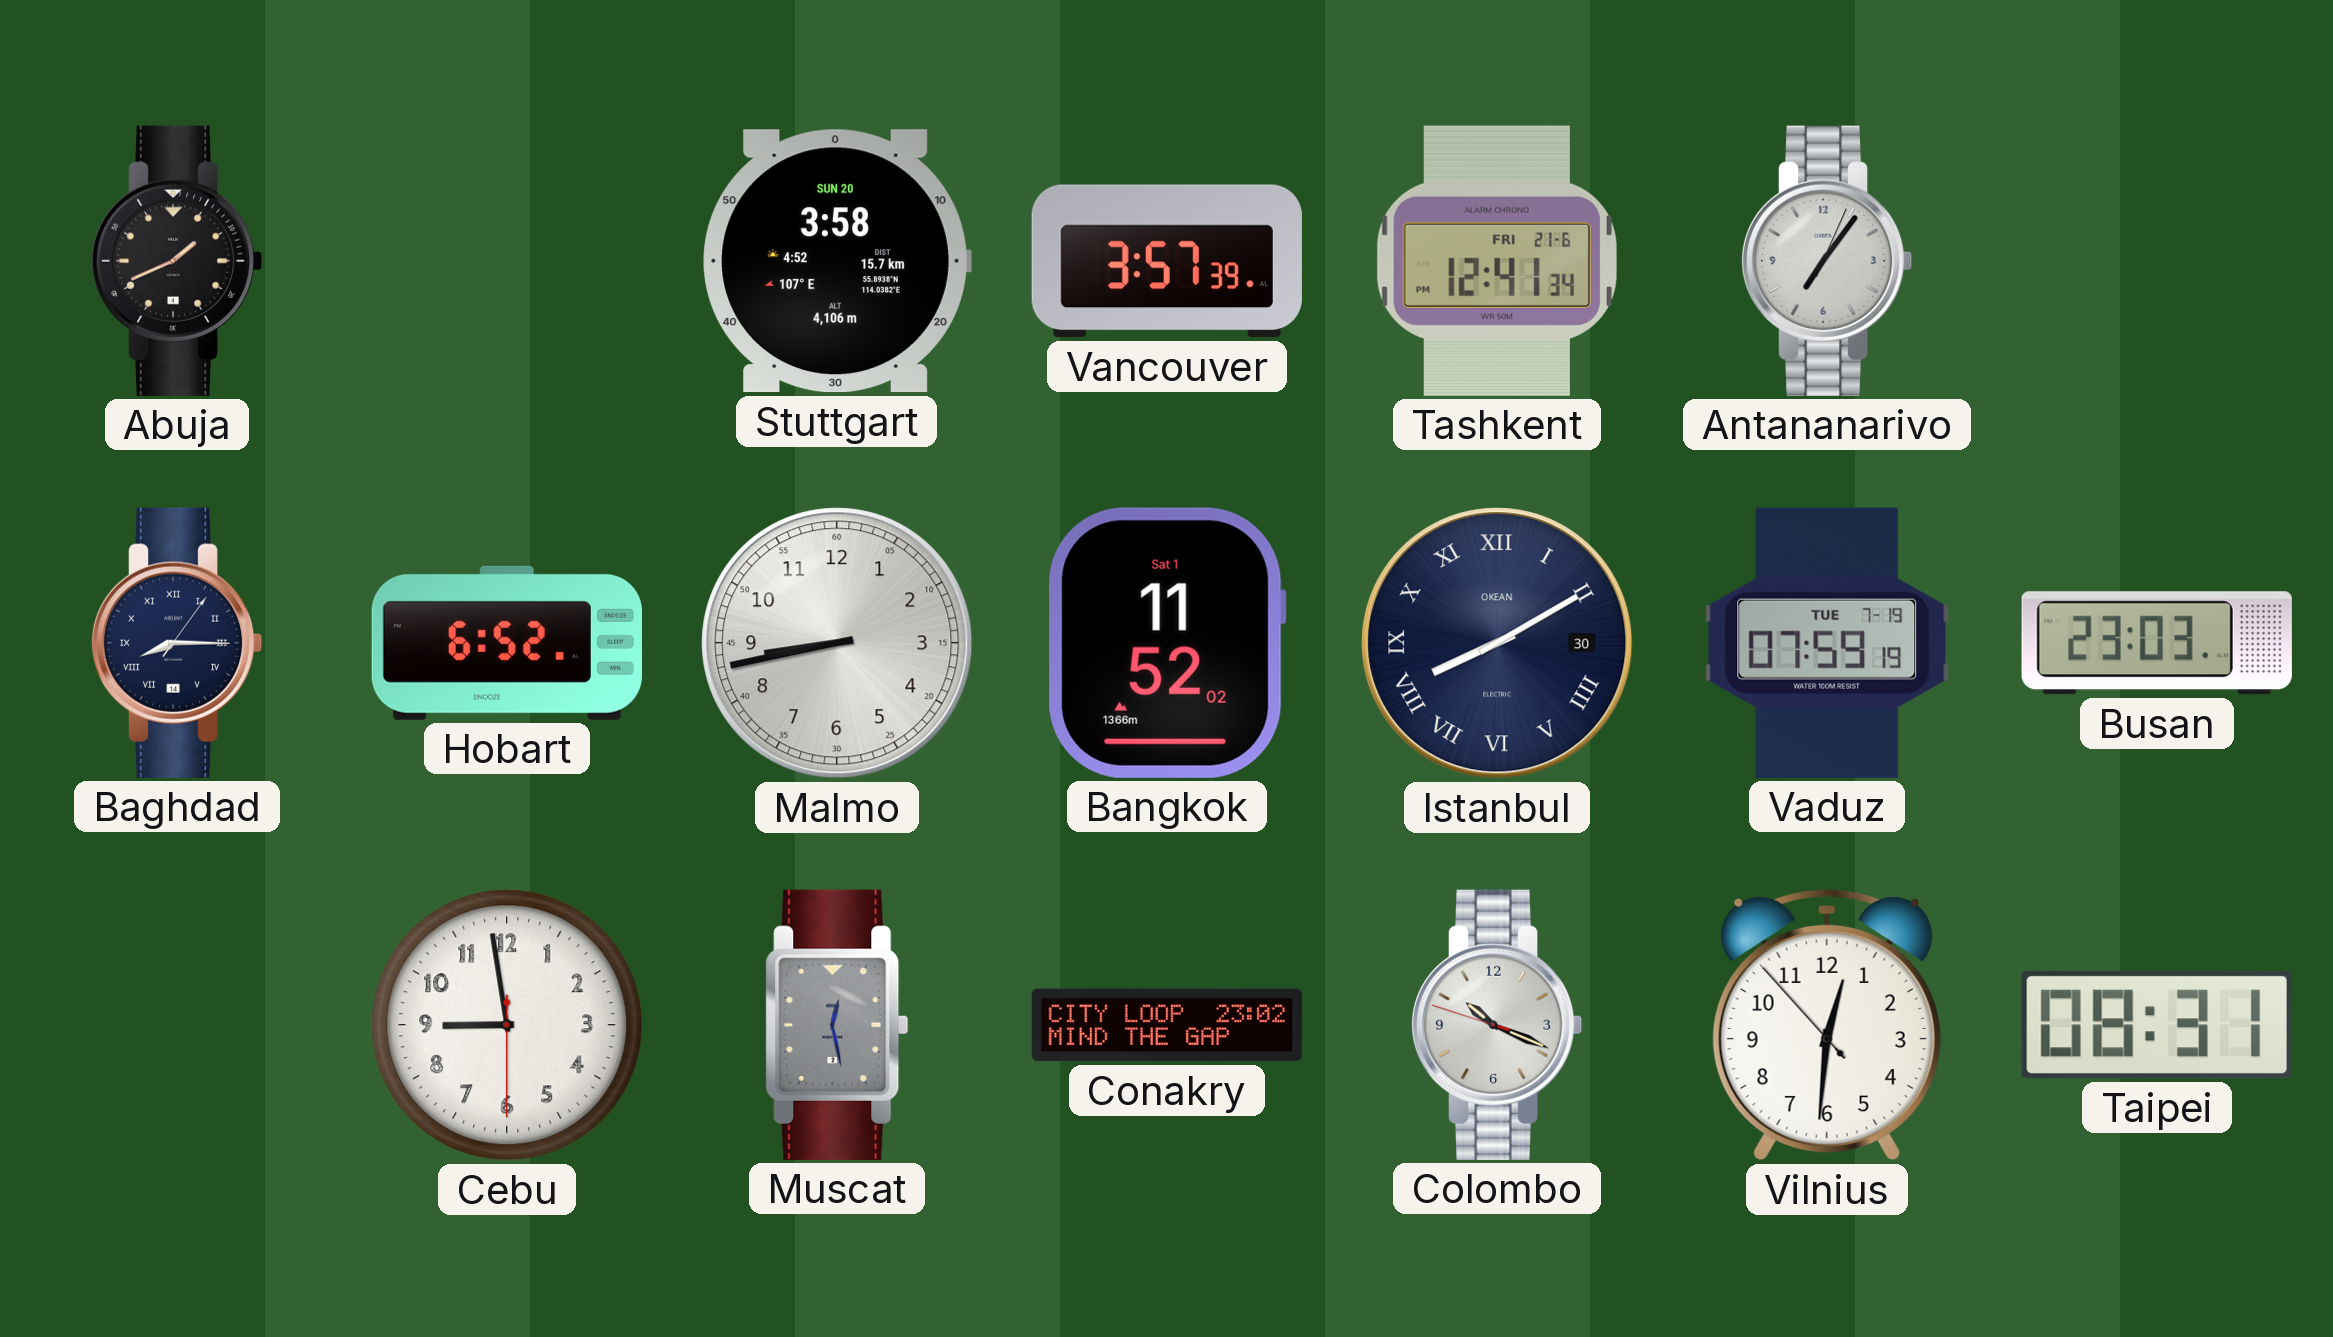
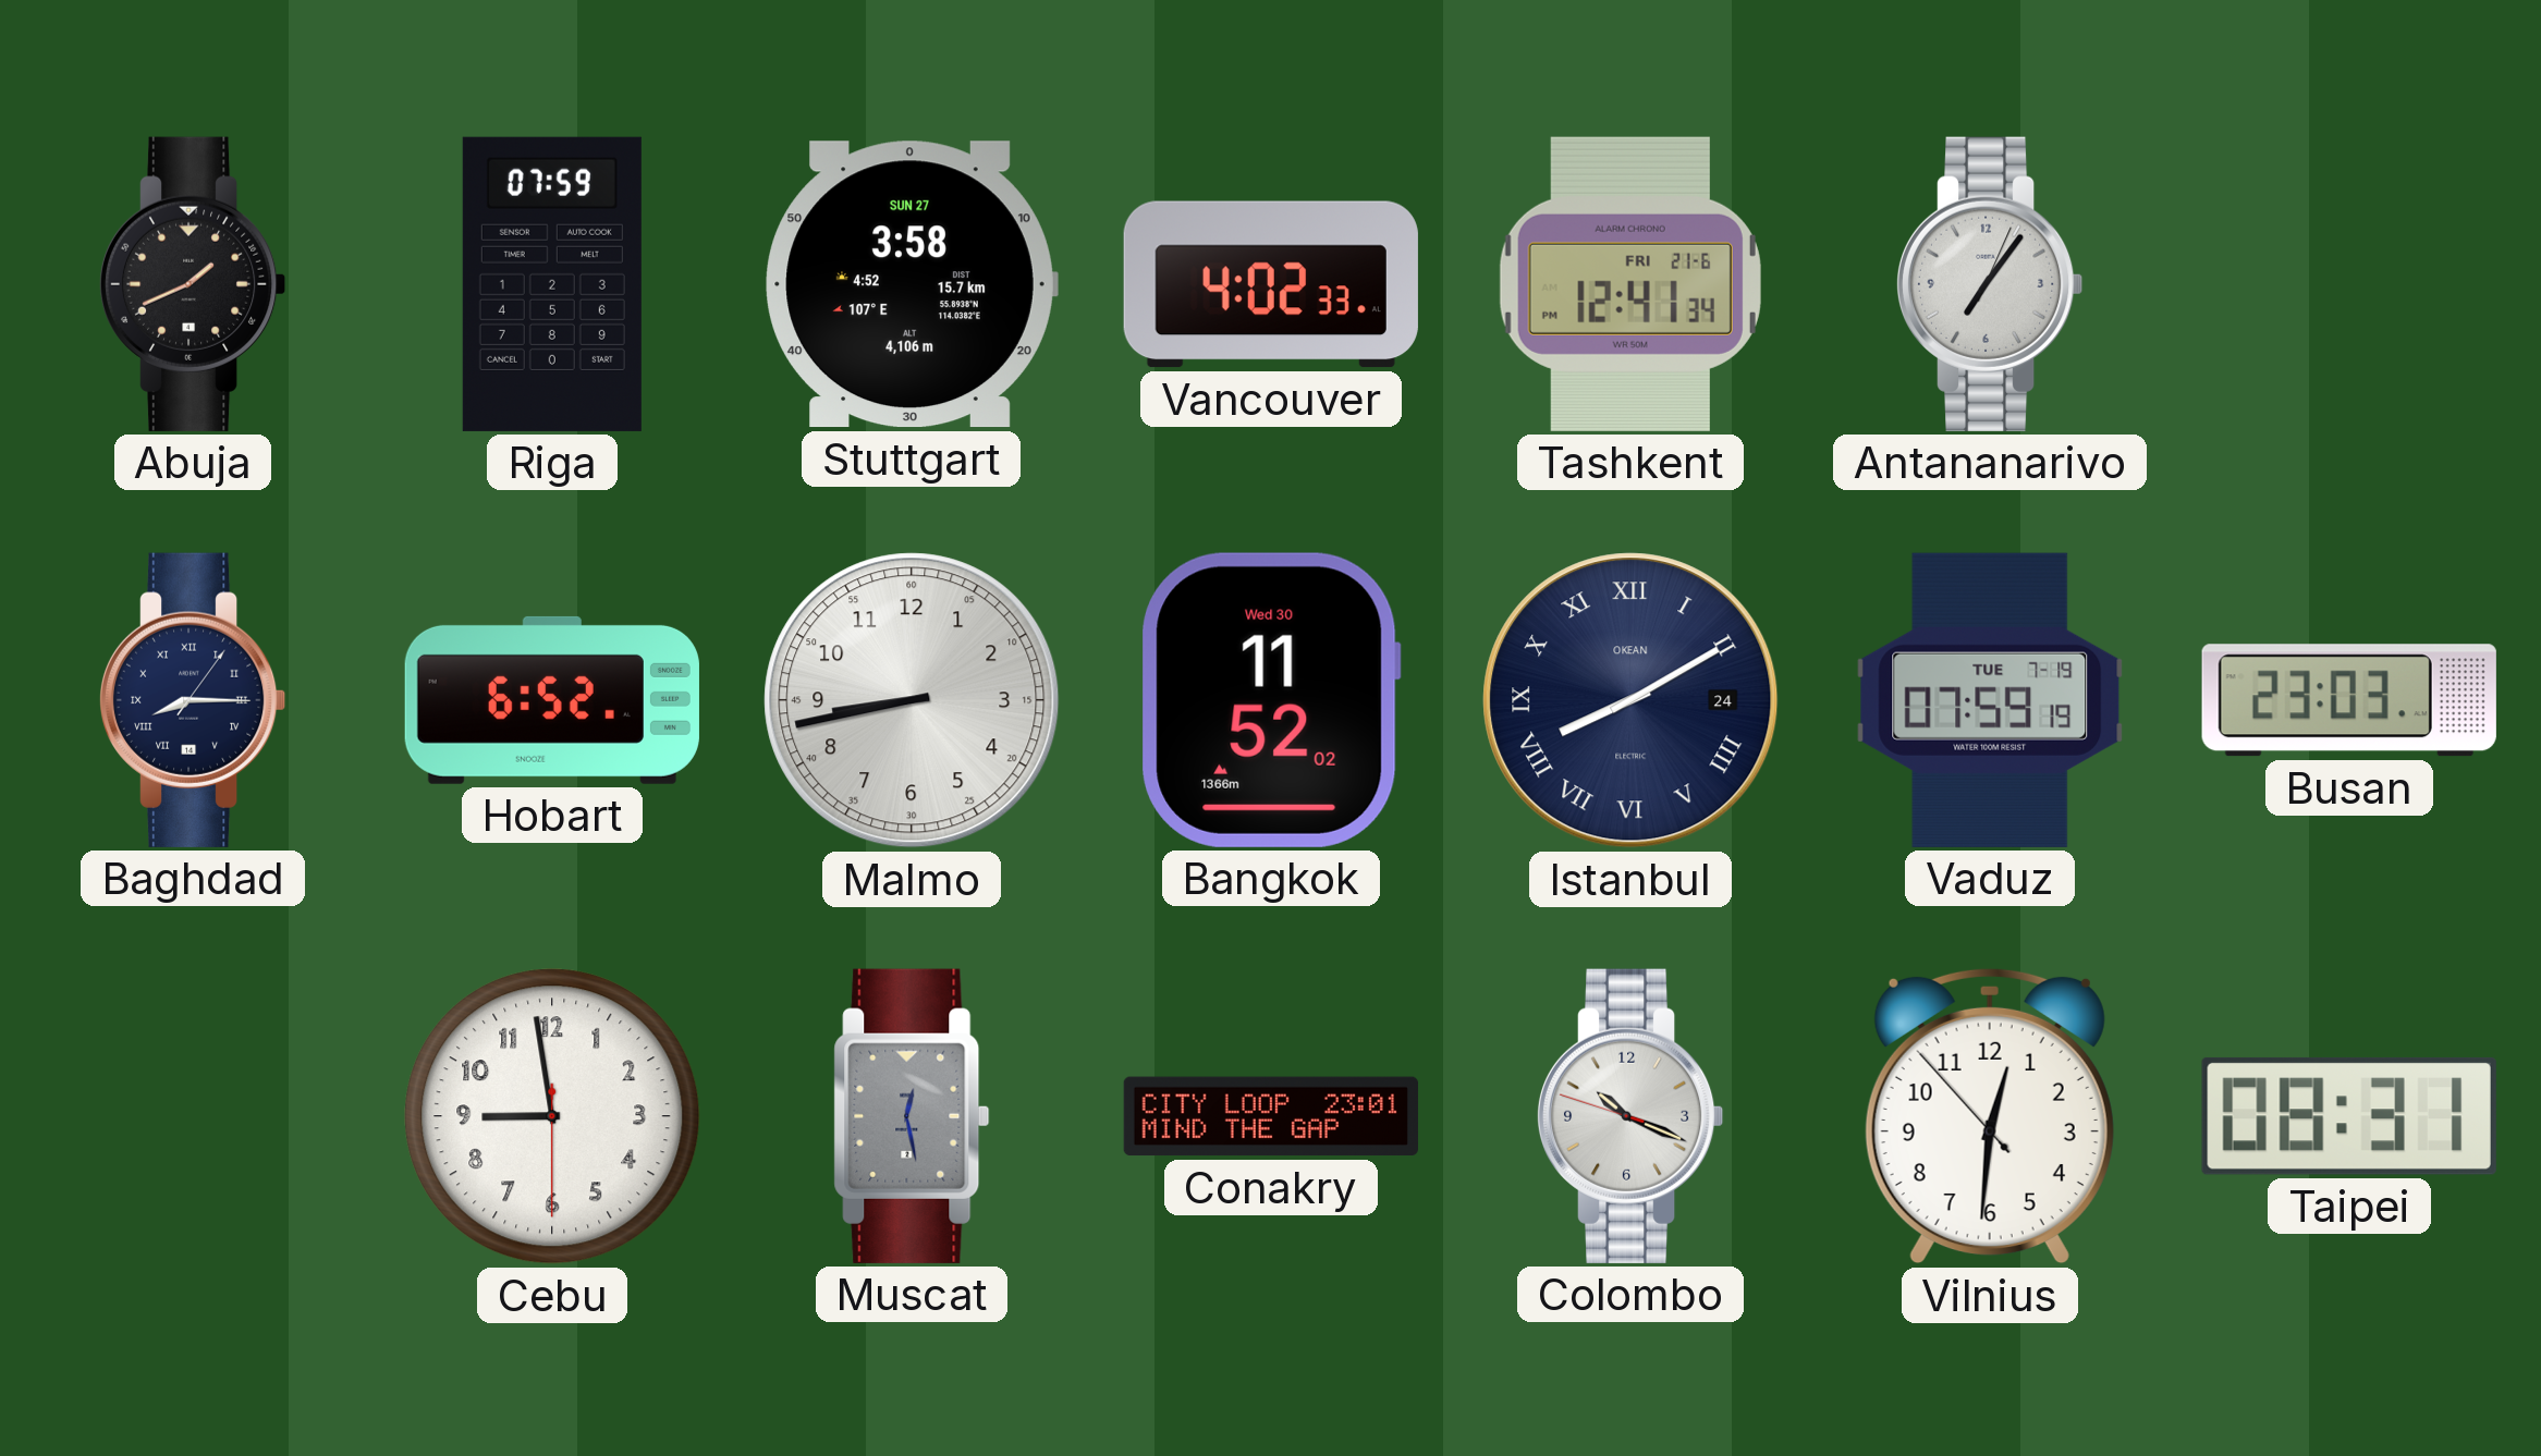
Riga: none -> 07:59
Stuttgart date: SUN 20 -> SUN 27
Vancouver: 3:57 -> 4:02
Bangkok date: Sat 1 -> Wed 30
Istanbul date: 30 -> 24
Conakry: 23:02 -> 23:01
